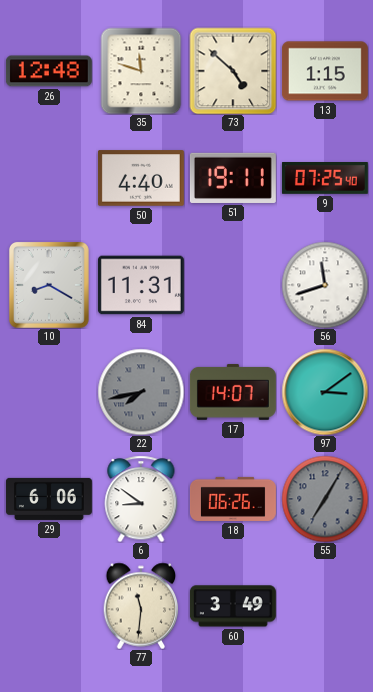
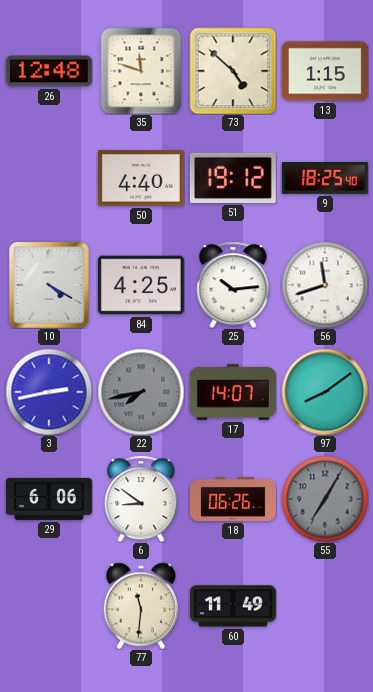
51: 19:11 -> 19:12
9: 07:25 -> 18:25
10: 8:20 -> 4:20
84: 11:31 -> 4:25
25: none -> 10:14
3: none -> 2:43
97: 3:09 -> 8:09
60: 3:49 -> 11:49
